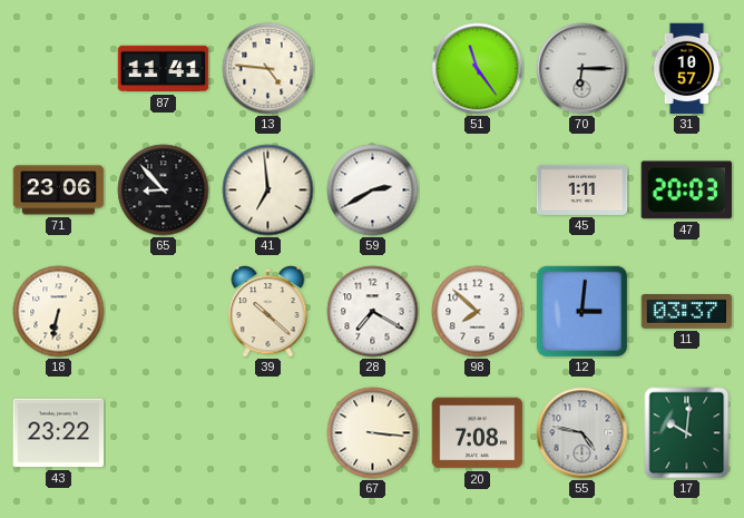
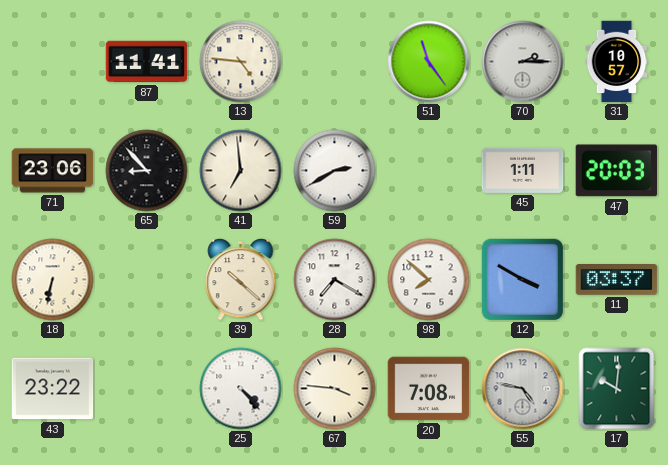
70: 6:15 -> 2:15
12: 3:01 -> 3:50
25: none -> 4:23
67: 3:16 -> 3:46
